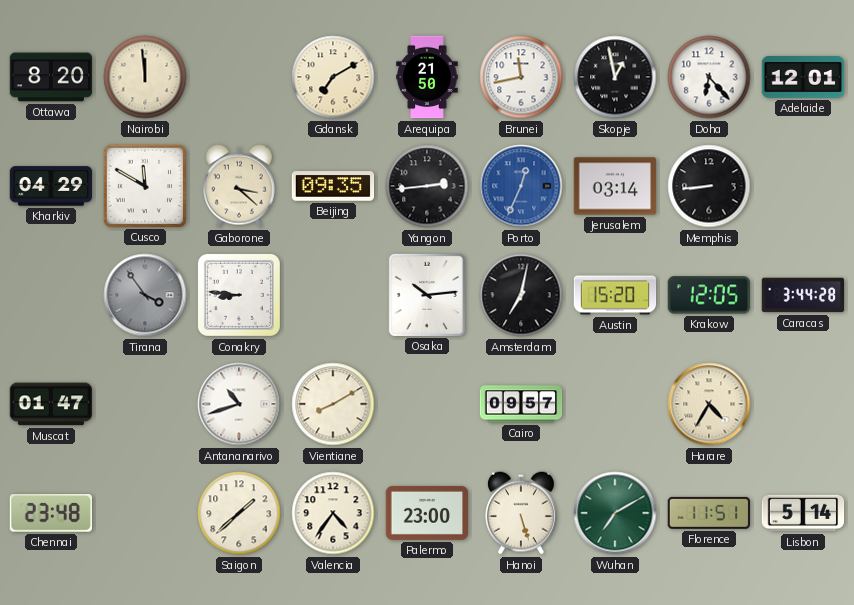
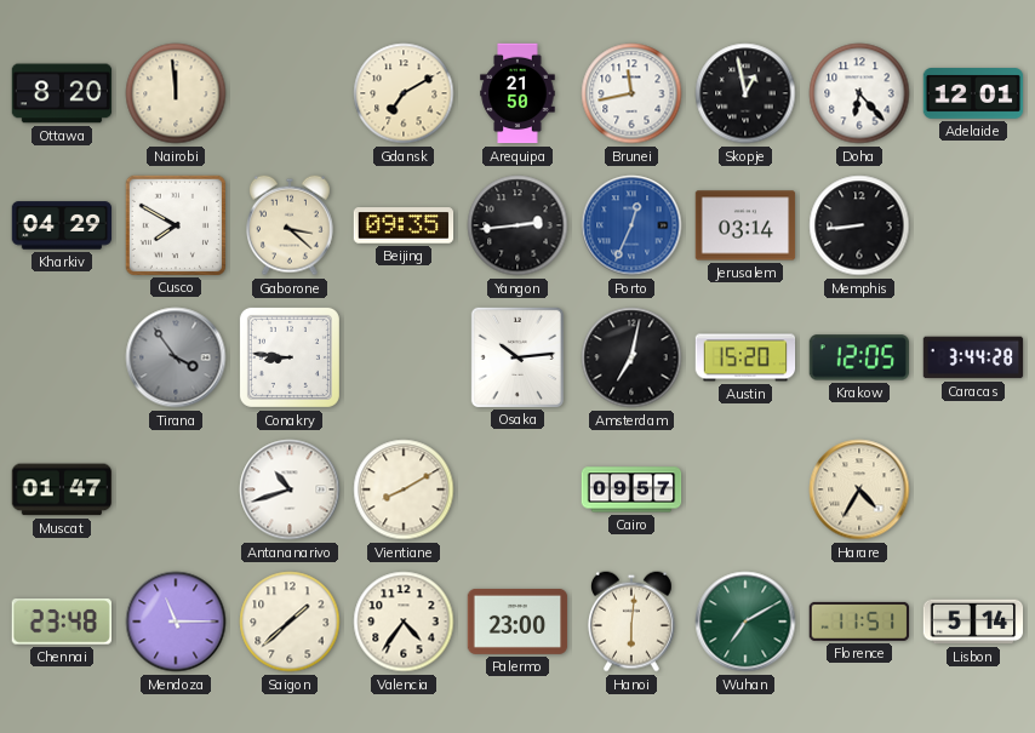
Cusco: 11:50 -> 7:50
Mendoza: none -> 11:15
Hanoi: 5:27 -> 6:01
